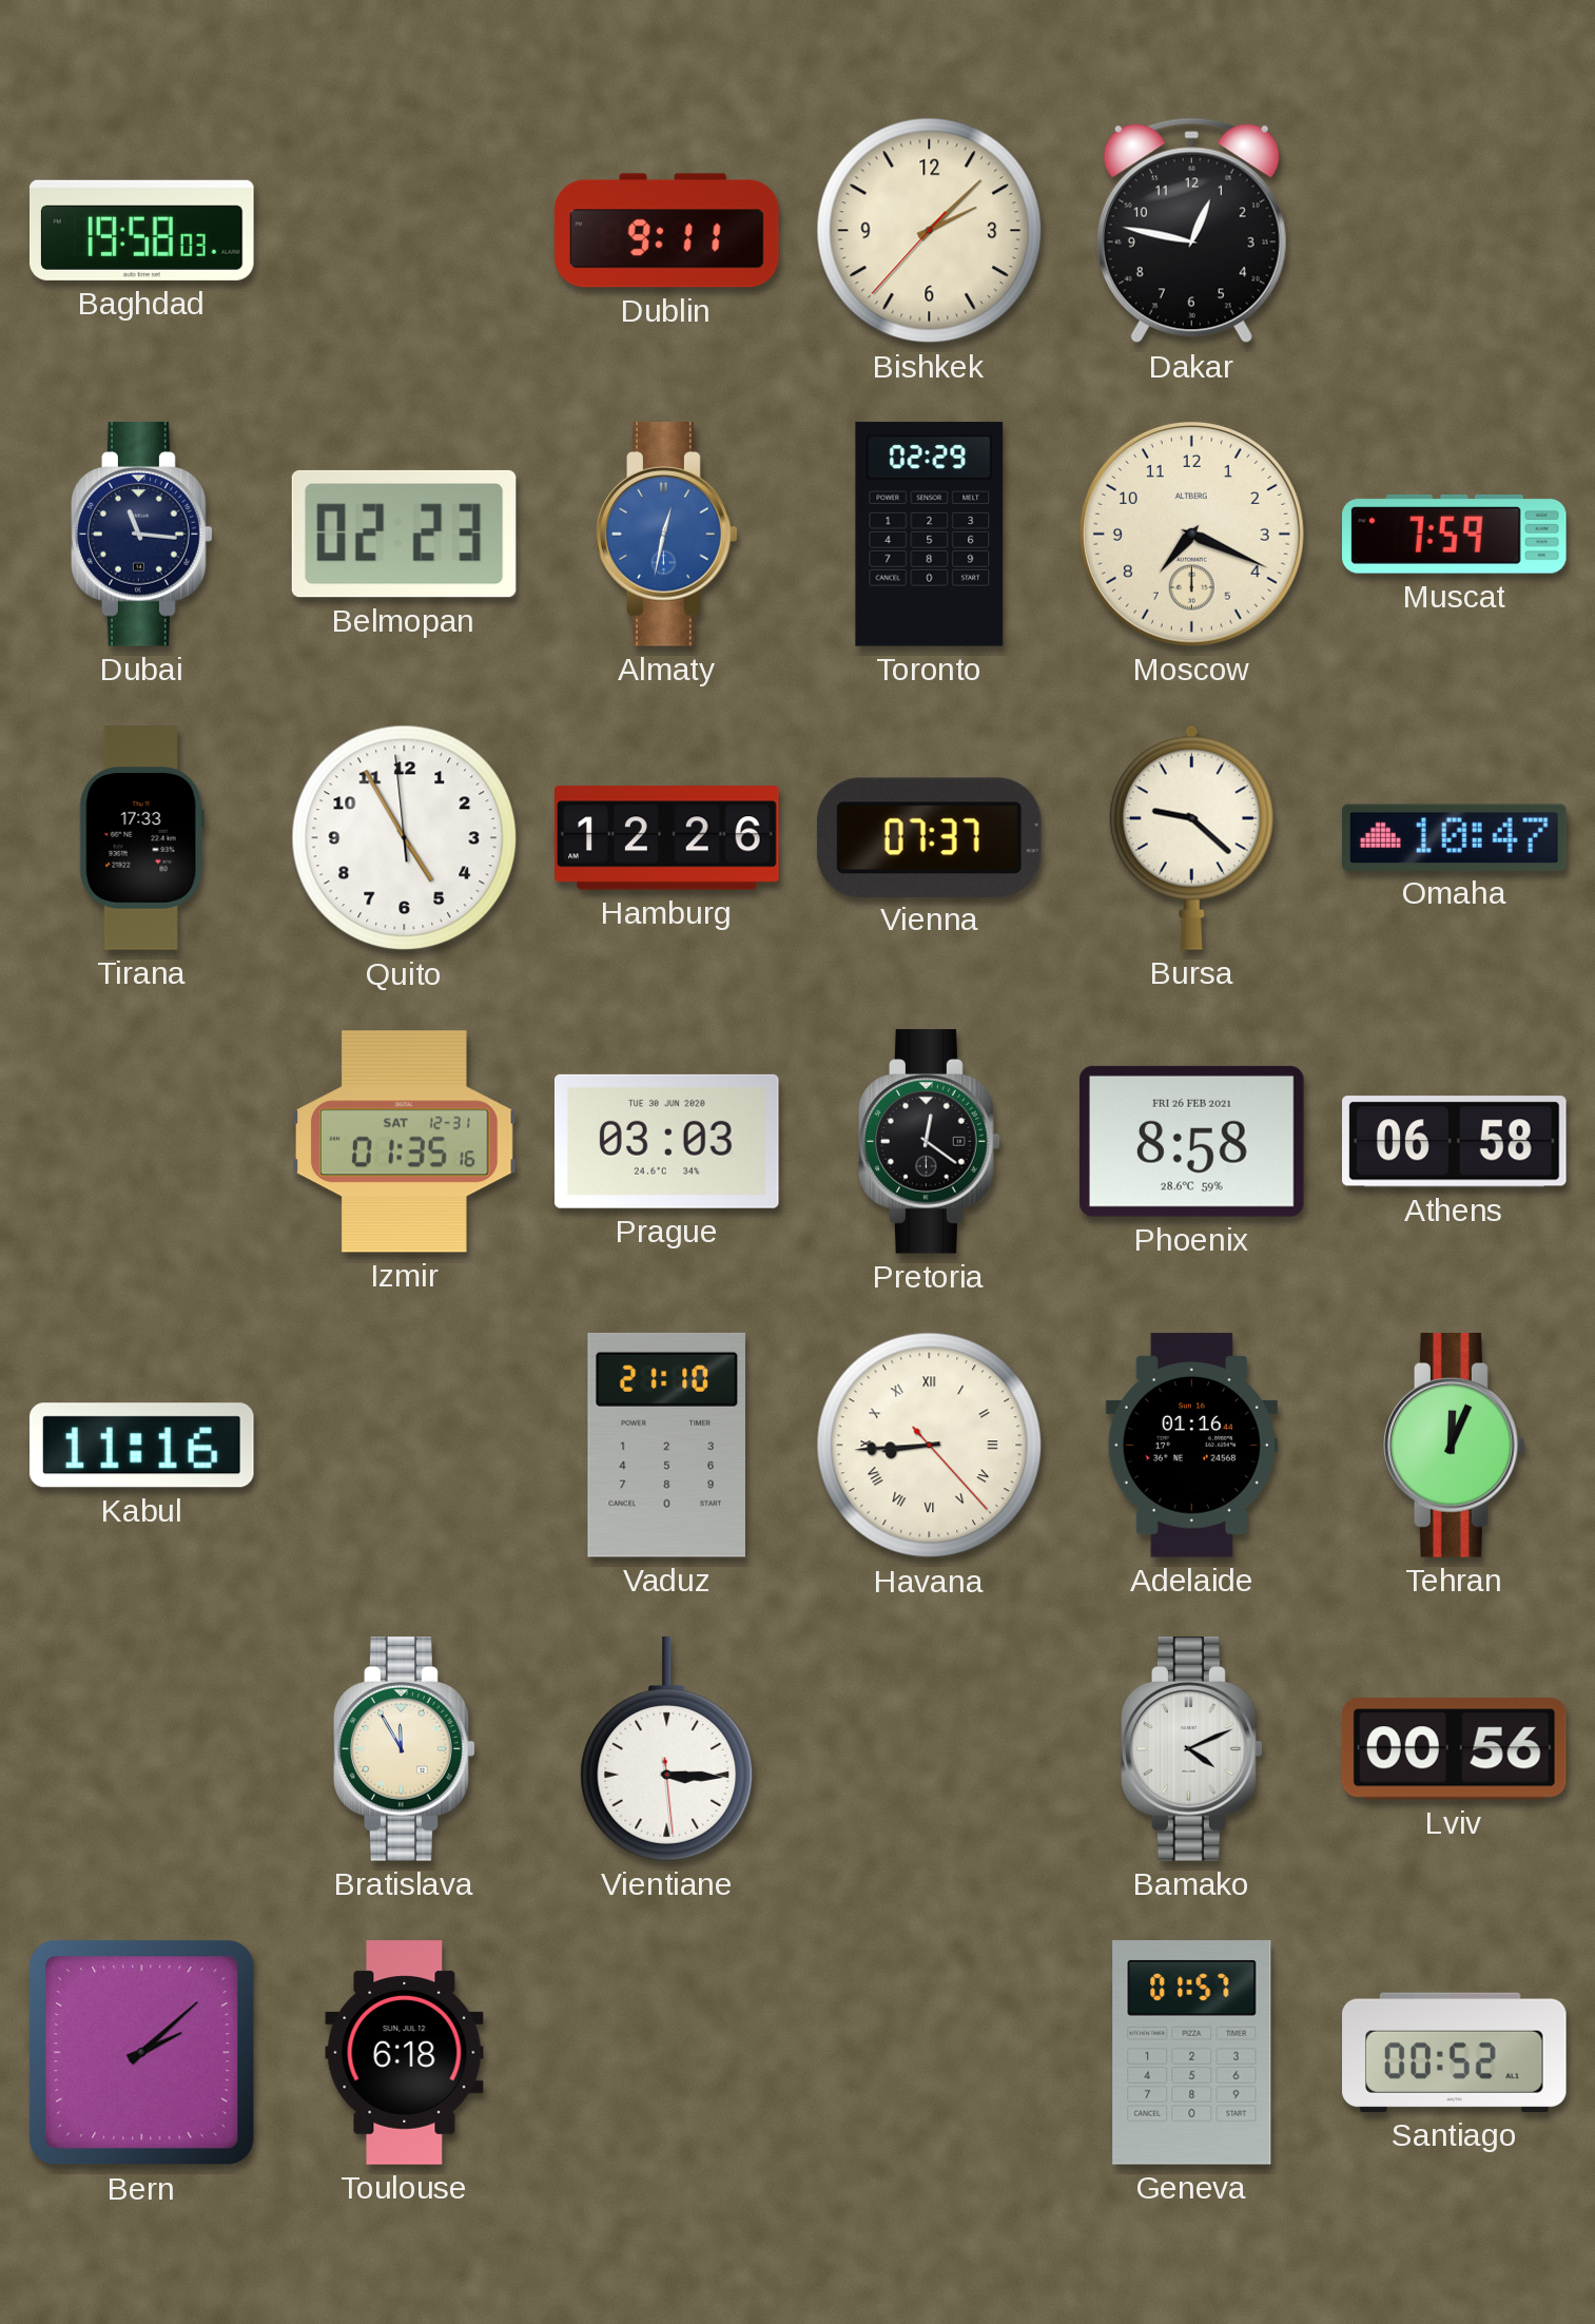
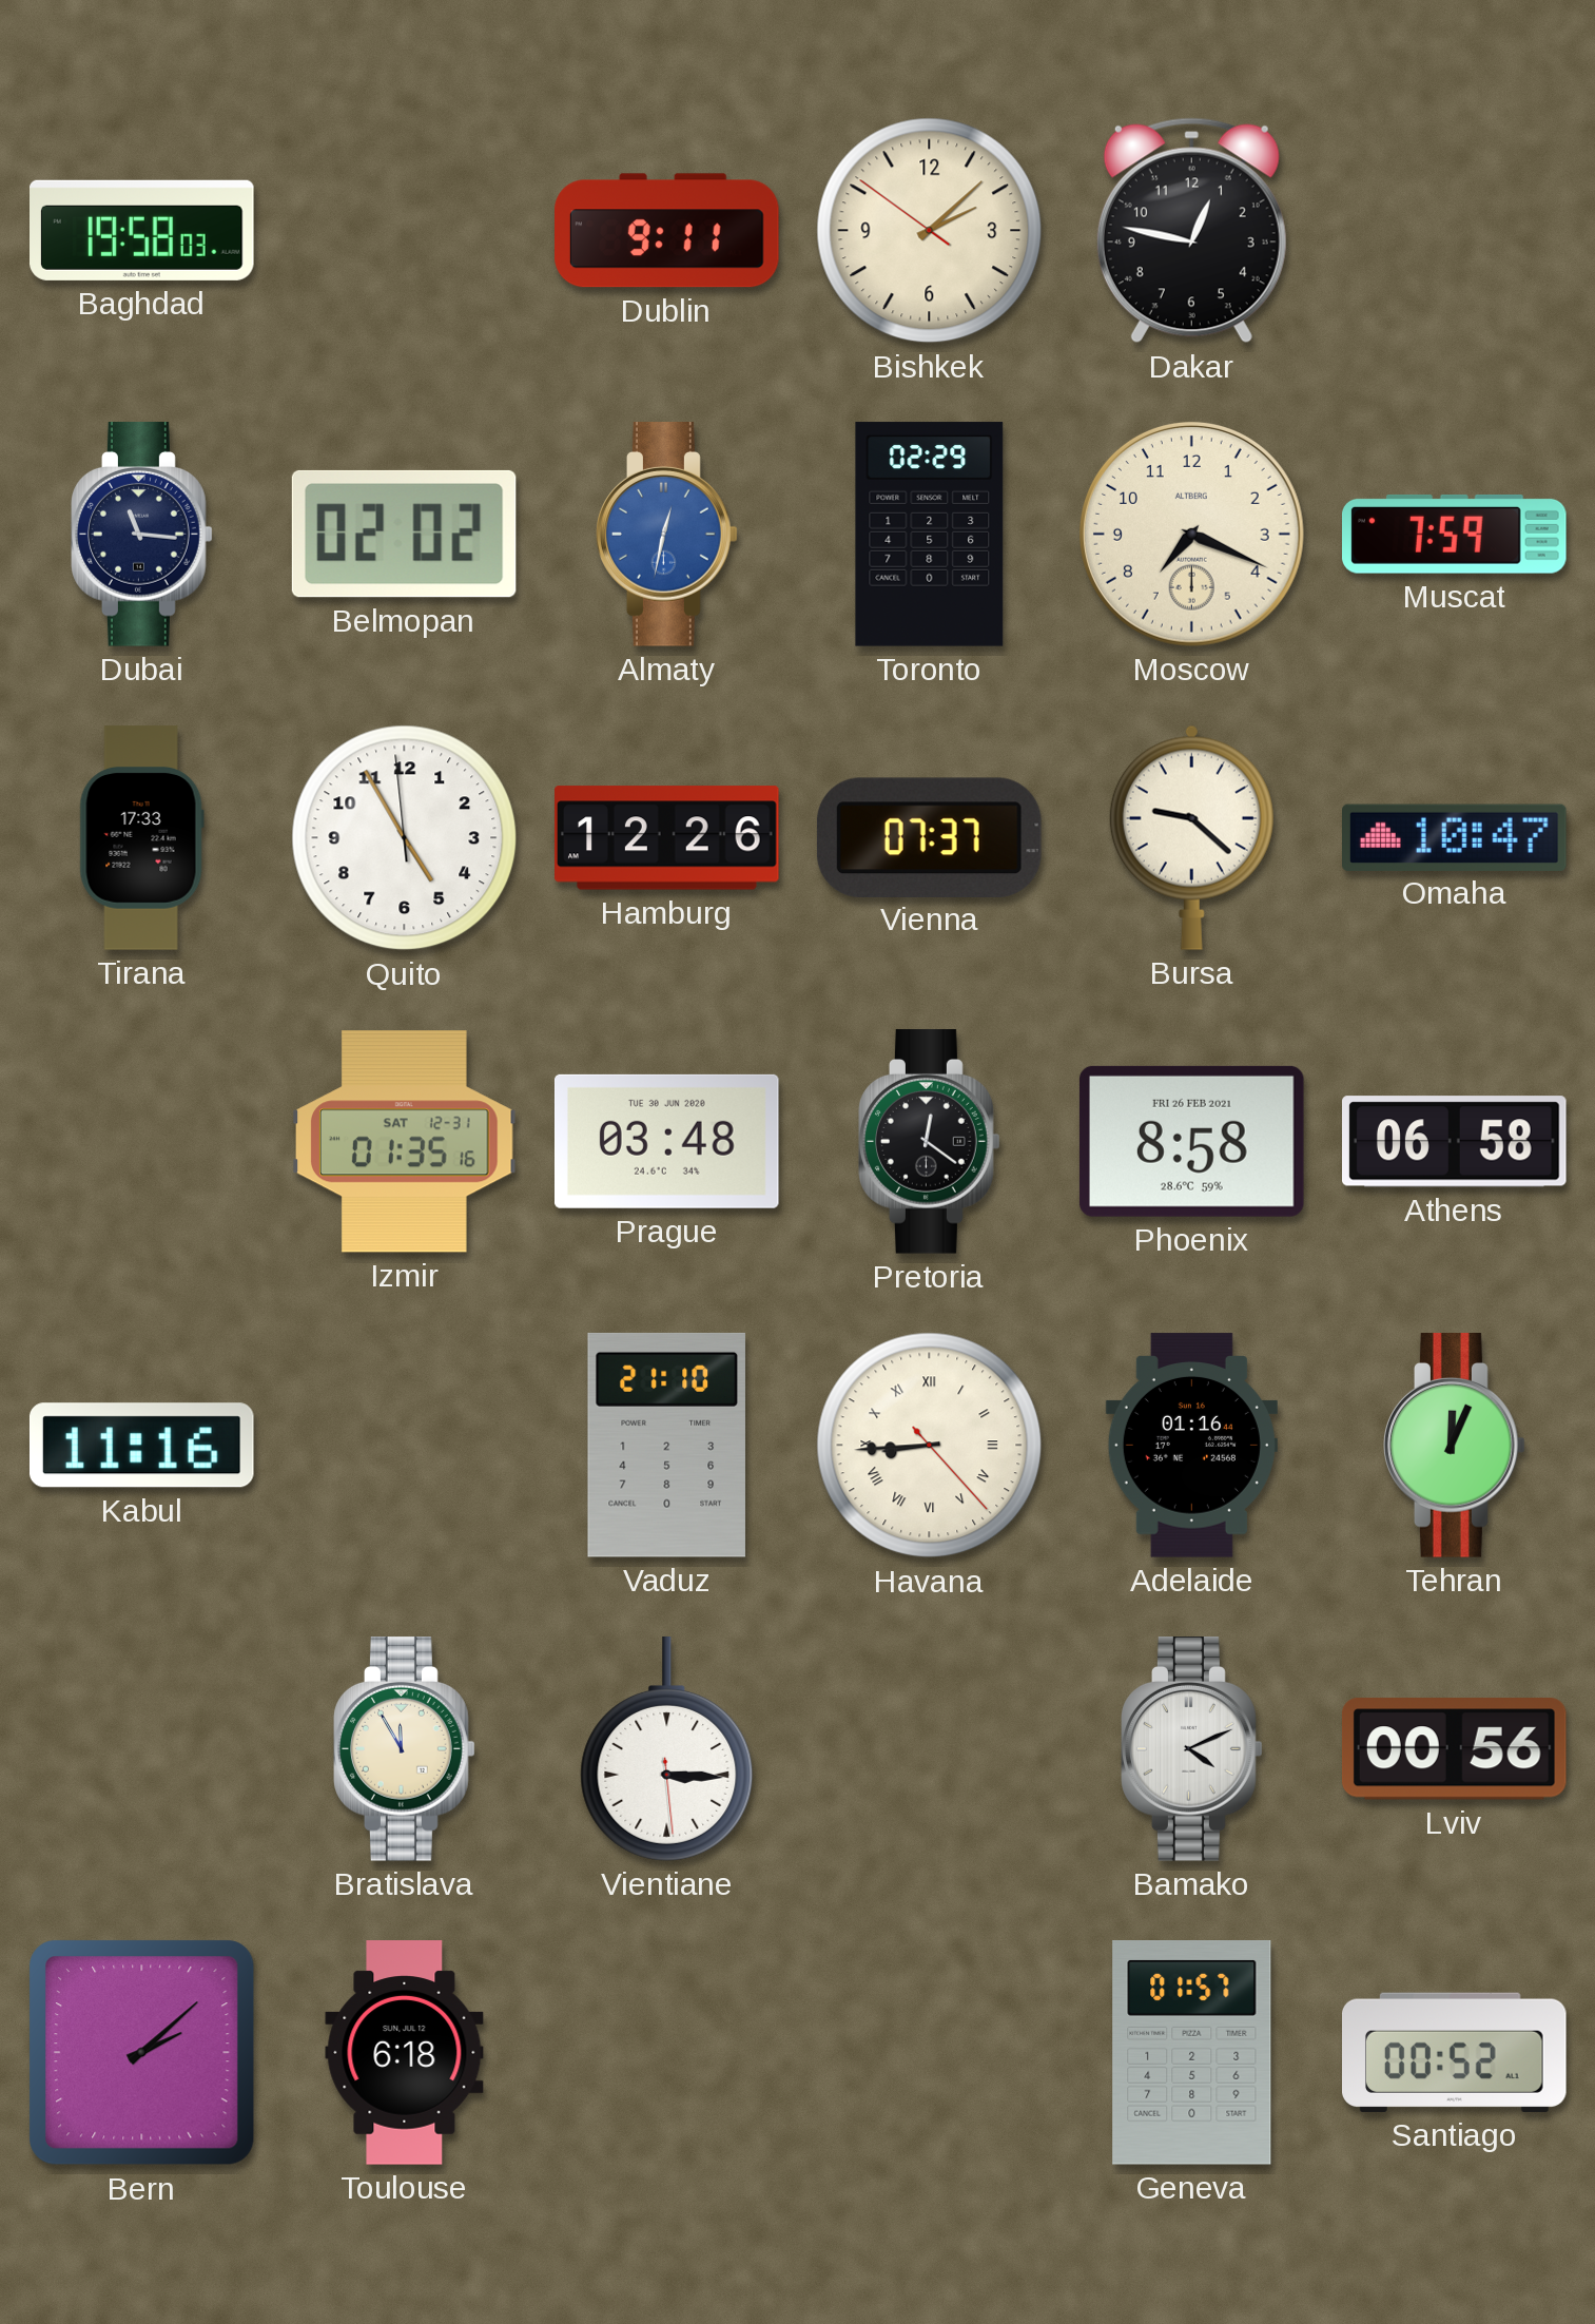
Bishkek: 2:07:37 -> 2:07:51
Belmopan: 02:23 -> 02:02
Prague: 03:03 -> 03:48
